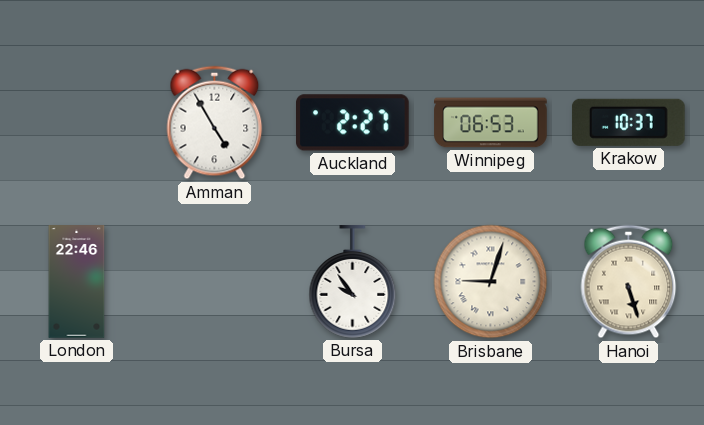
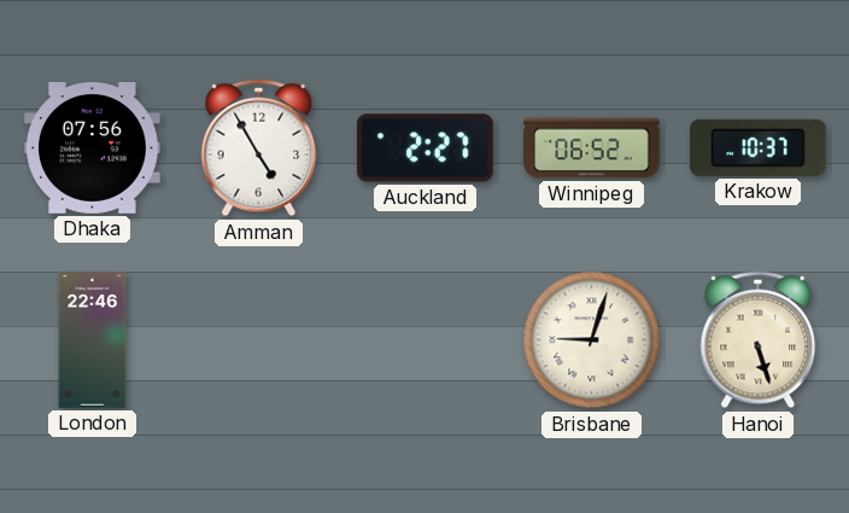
Dhaka: none -> 07:56
Winnipeg: 06:53 -> 06:52
Bursa: 9:54 -> none
